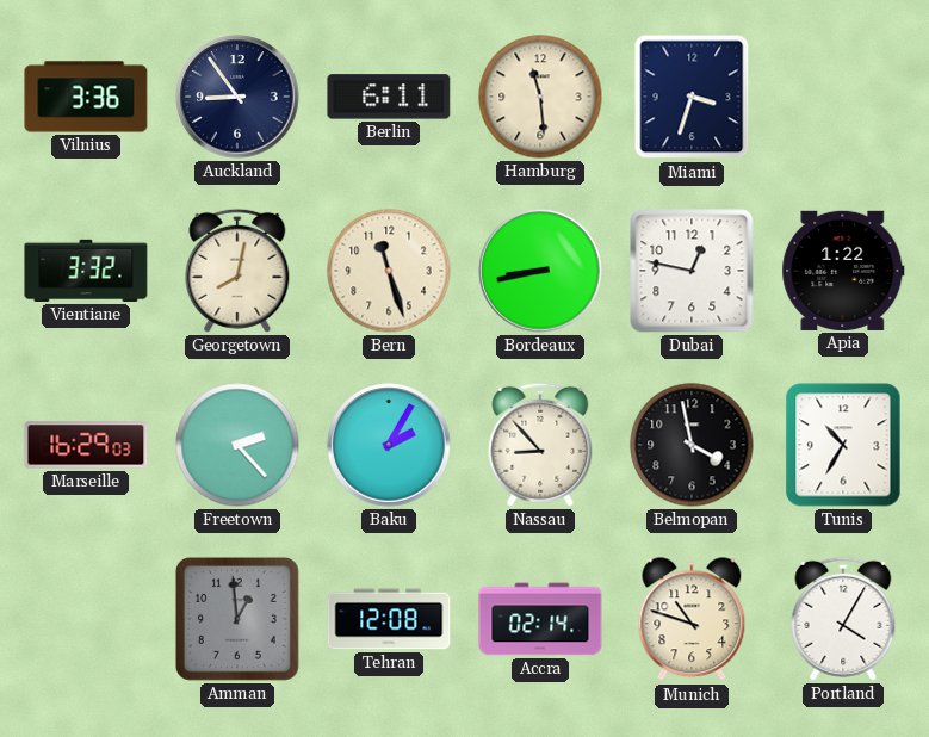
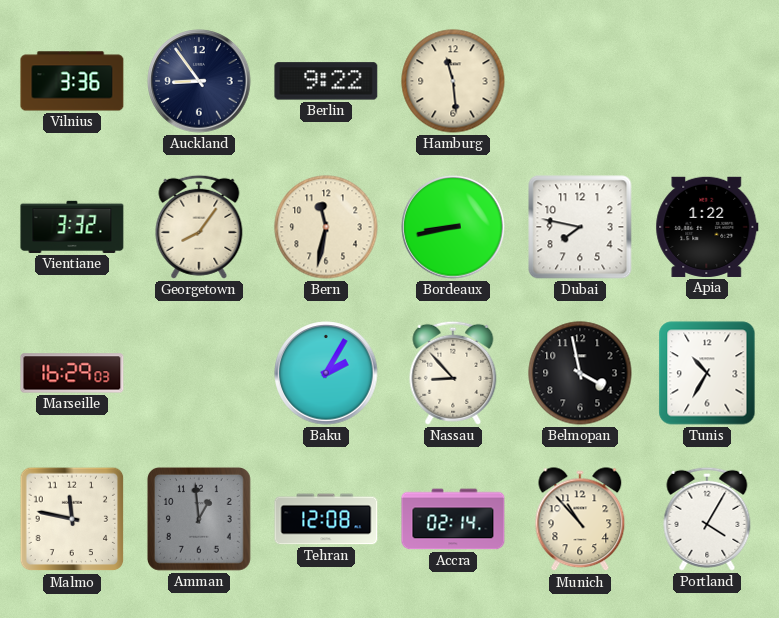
Berlin: 6:11 -> 9:22
Miami: 3:33 -> none
Georgetown: 8:02 -> 8:06
Bern: 11:27 -> 11:32
Dubai: 12:47 -> 7:47
Freetown: 2:23 -> none
Malmo: none -> 11:47
Munich: 10:48 -> 10:53
